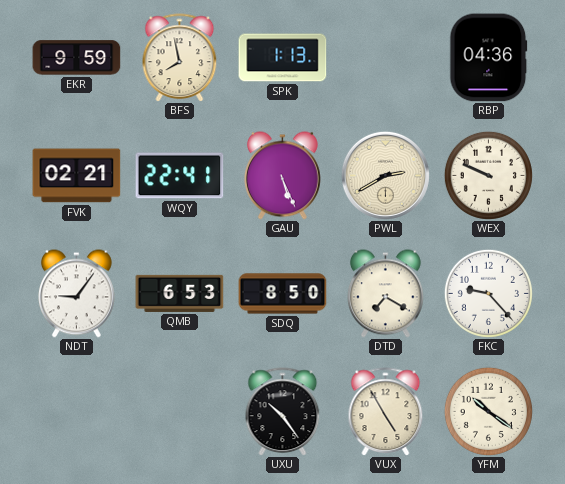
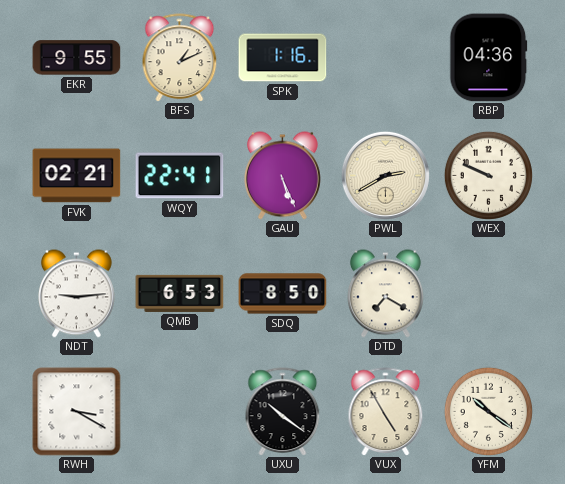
EKR: 9:59 -> 9:55
BFS: 7:58 -> 1:11
SPK: 1:13 -> 1:16
NDT: 9:06 -> 9:14
FKC: 9:23 -> none
RWH: none -> 3:20
UXU: 10:24 -> 10:21
